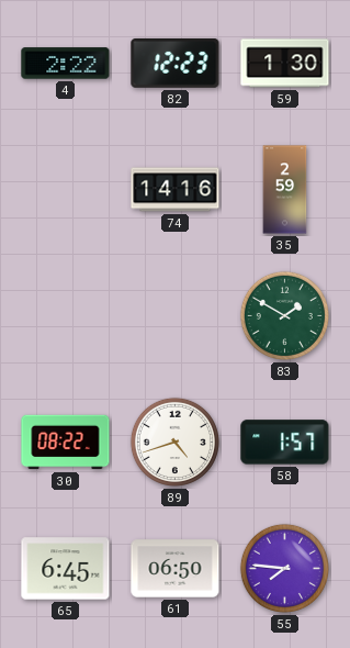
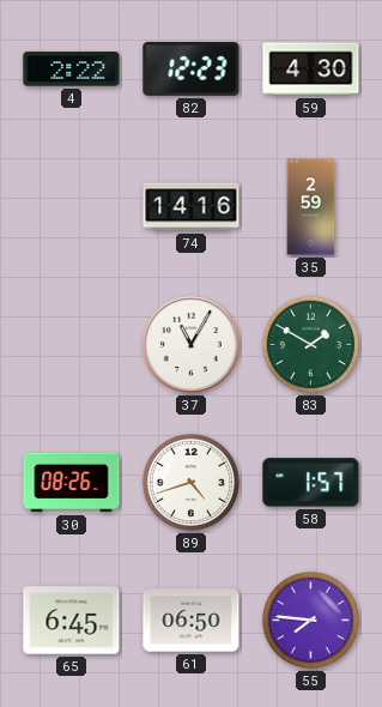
59: 1:30 -> 4:30
37: none -> 11:05
30: 08:22 -> 08:26
